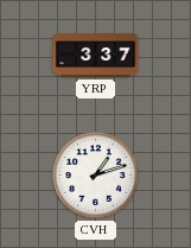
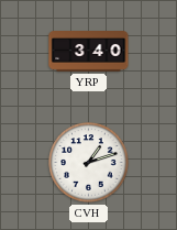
YRP: 3:37 -> 3:40
